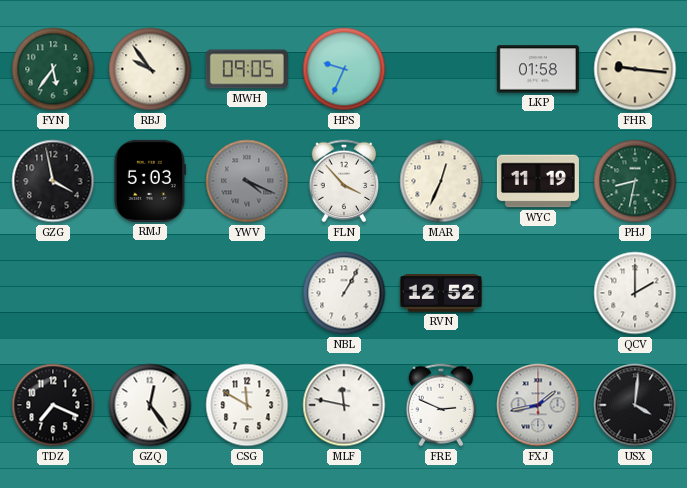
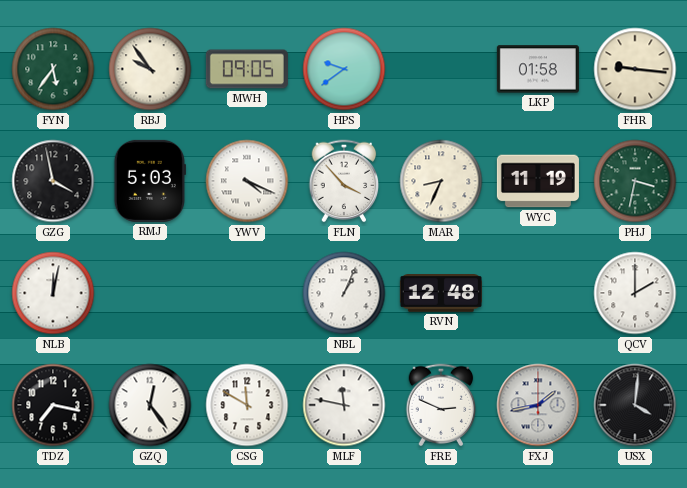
HPS: 9:34 -> 9:39
YWV dial: grey -> white
MAR: 12:34 -> 8:34
PHJ: 8:32 -> 3:32
NLB: none -> 12:02
NBL: 1:05 -> 1:04
RVN: 12:52 -> 12:48
TDZ: 7:19 -> 7:17
